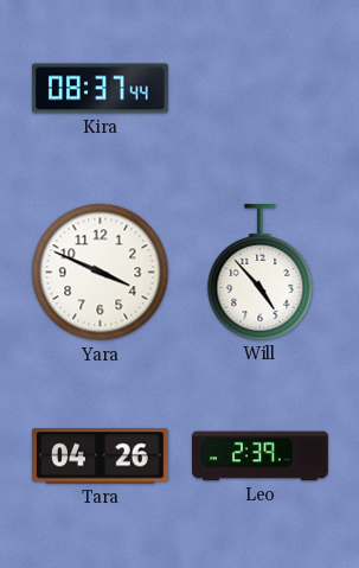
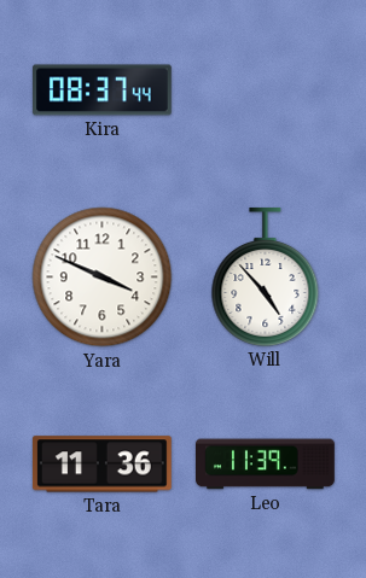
Tara: 04:26 -> 11:36
Leo: 2:39 -> 11:39
